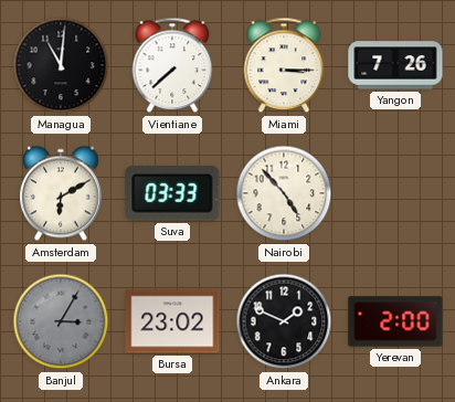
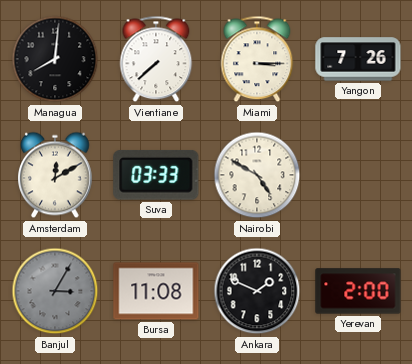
Managua: 11:01 -> 8:01
Amsterdam: 6:10 -> 12:10
Nairobi: 4:53 -> 4:50
Bursa: 23:02 -> 11:08
